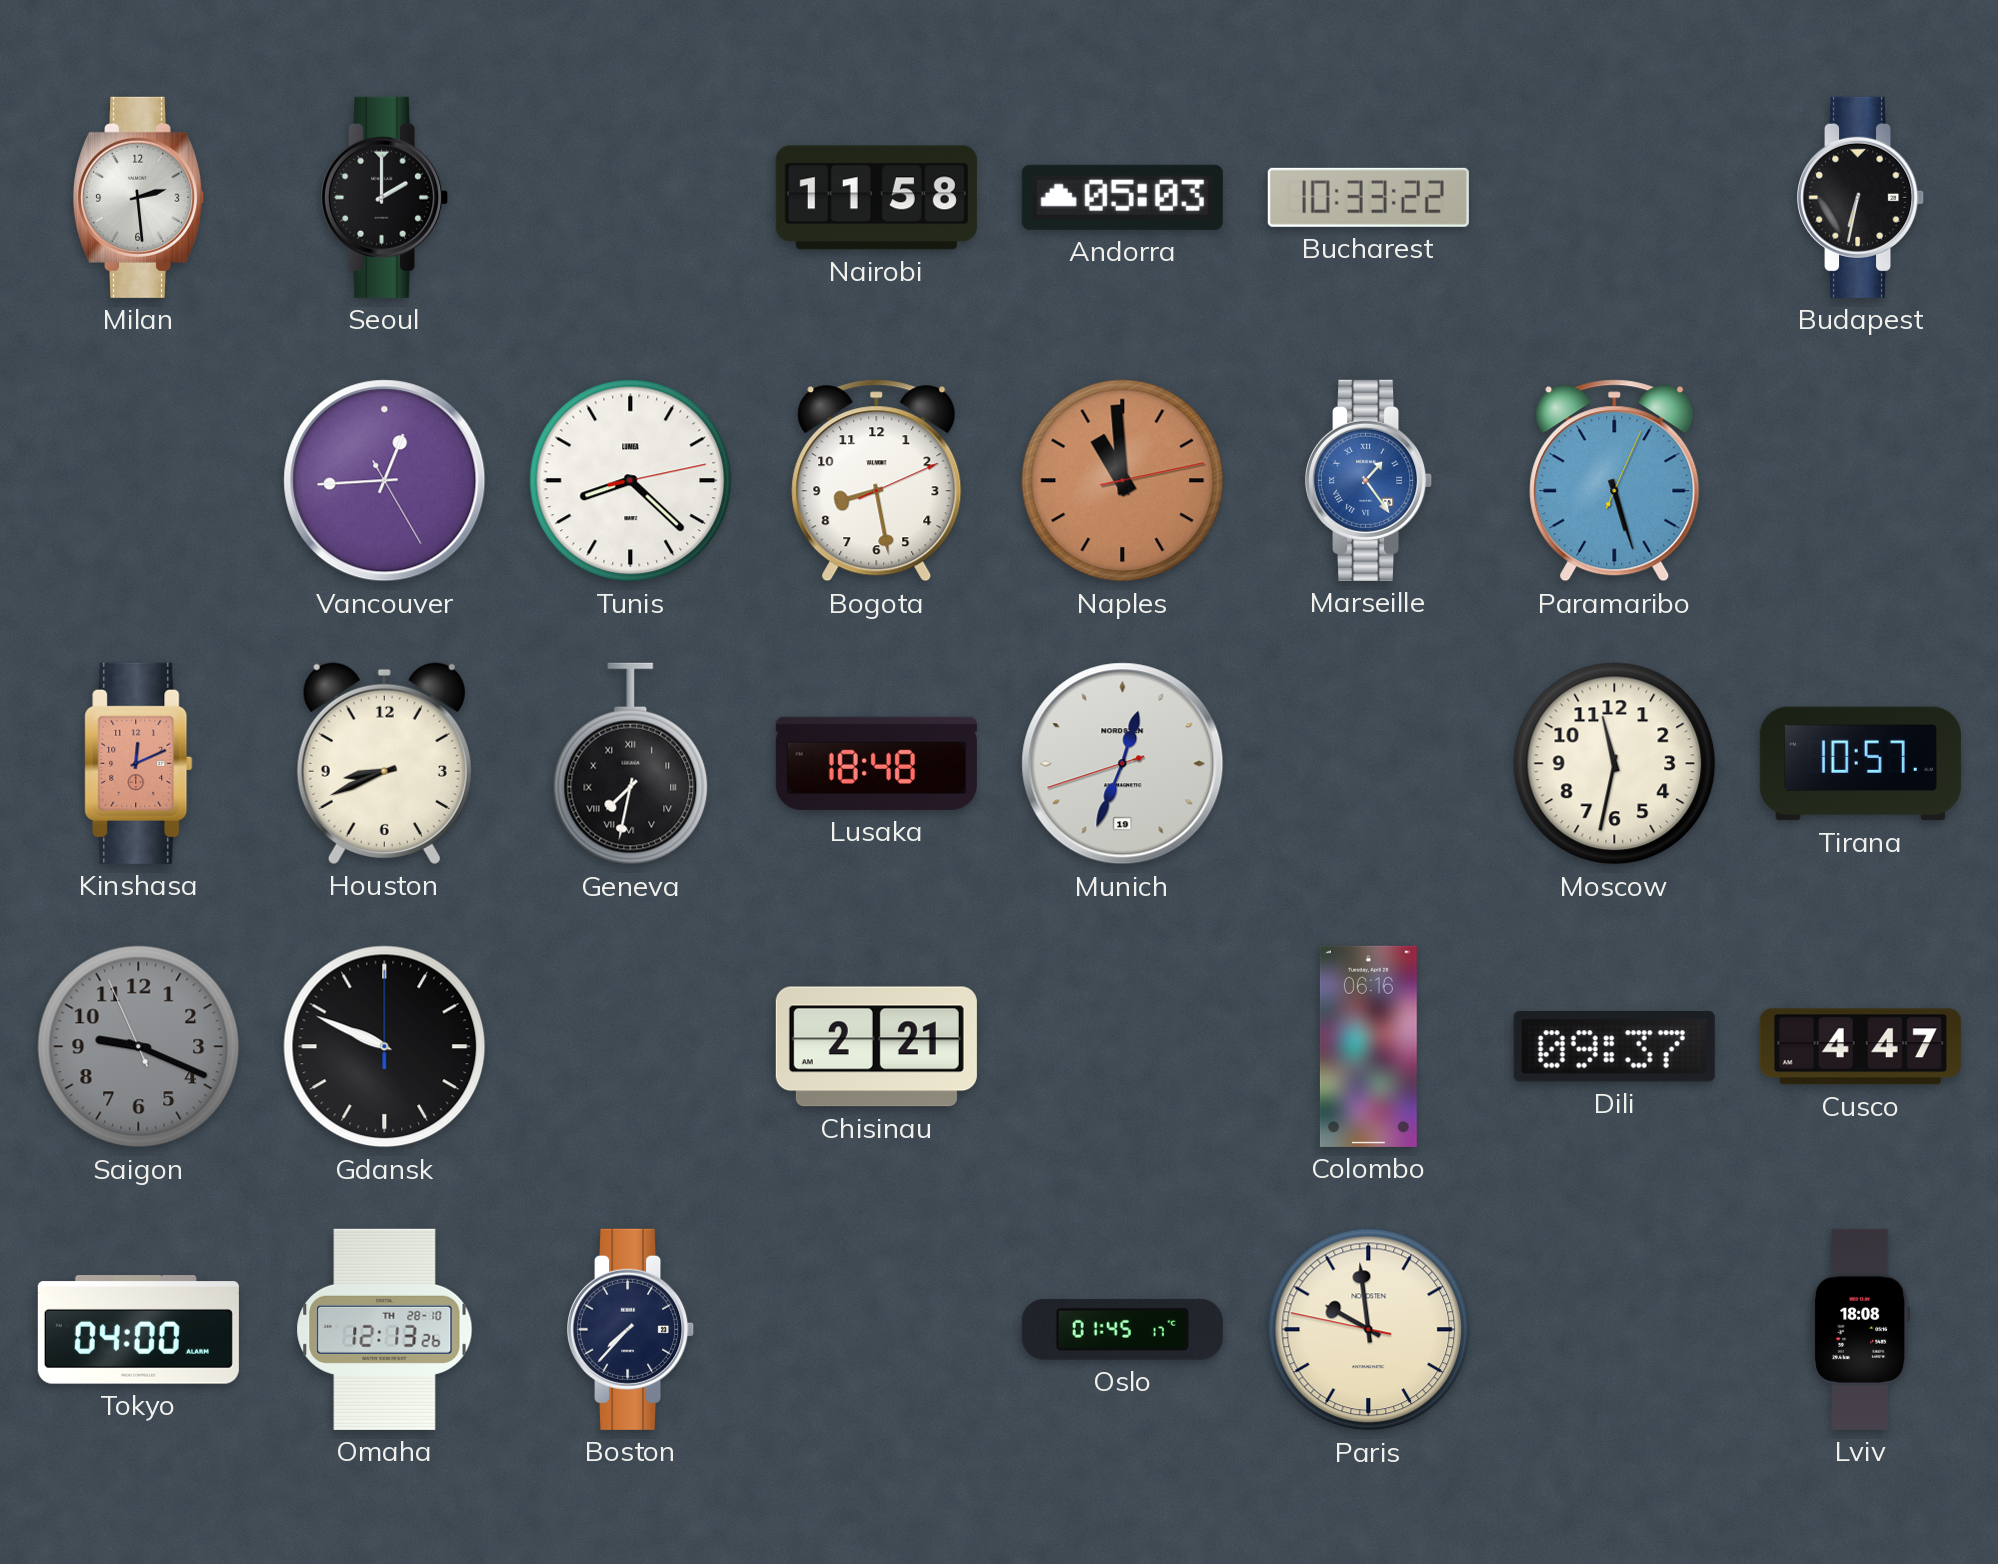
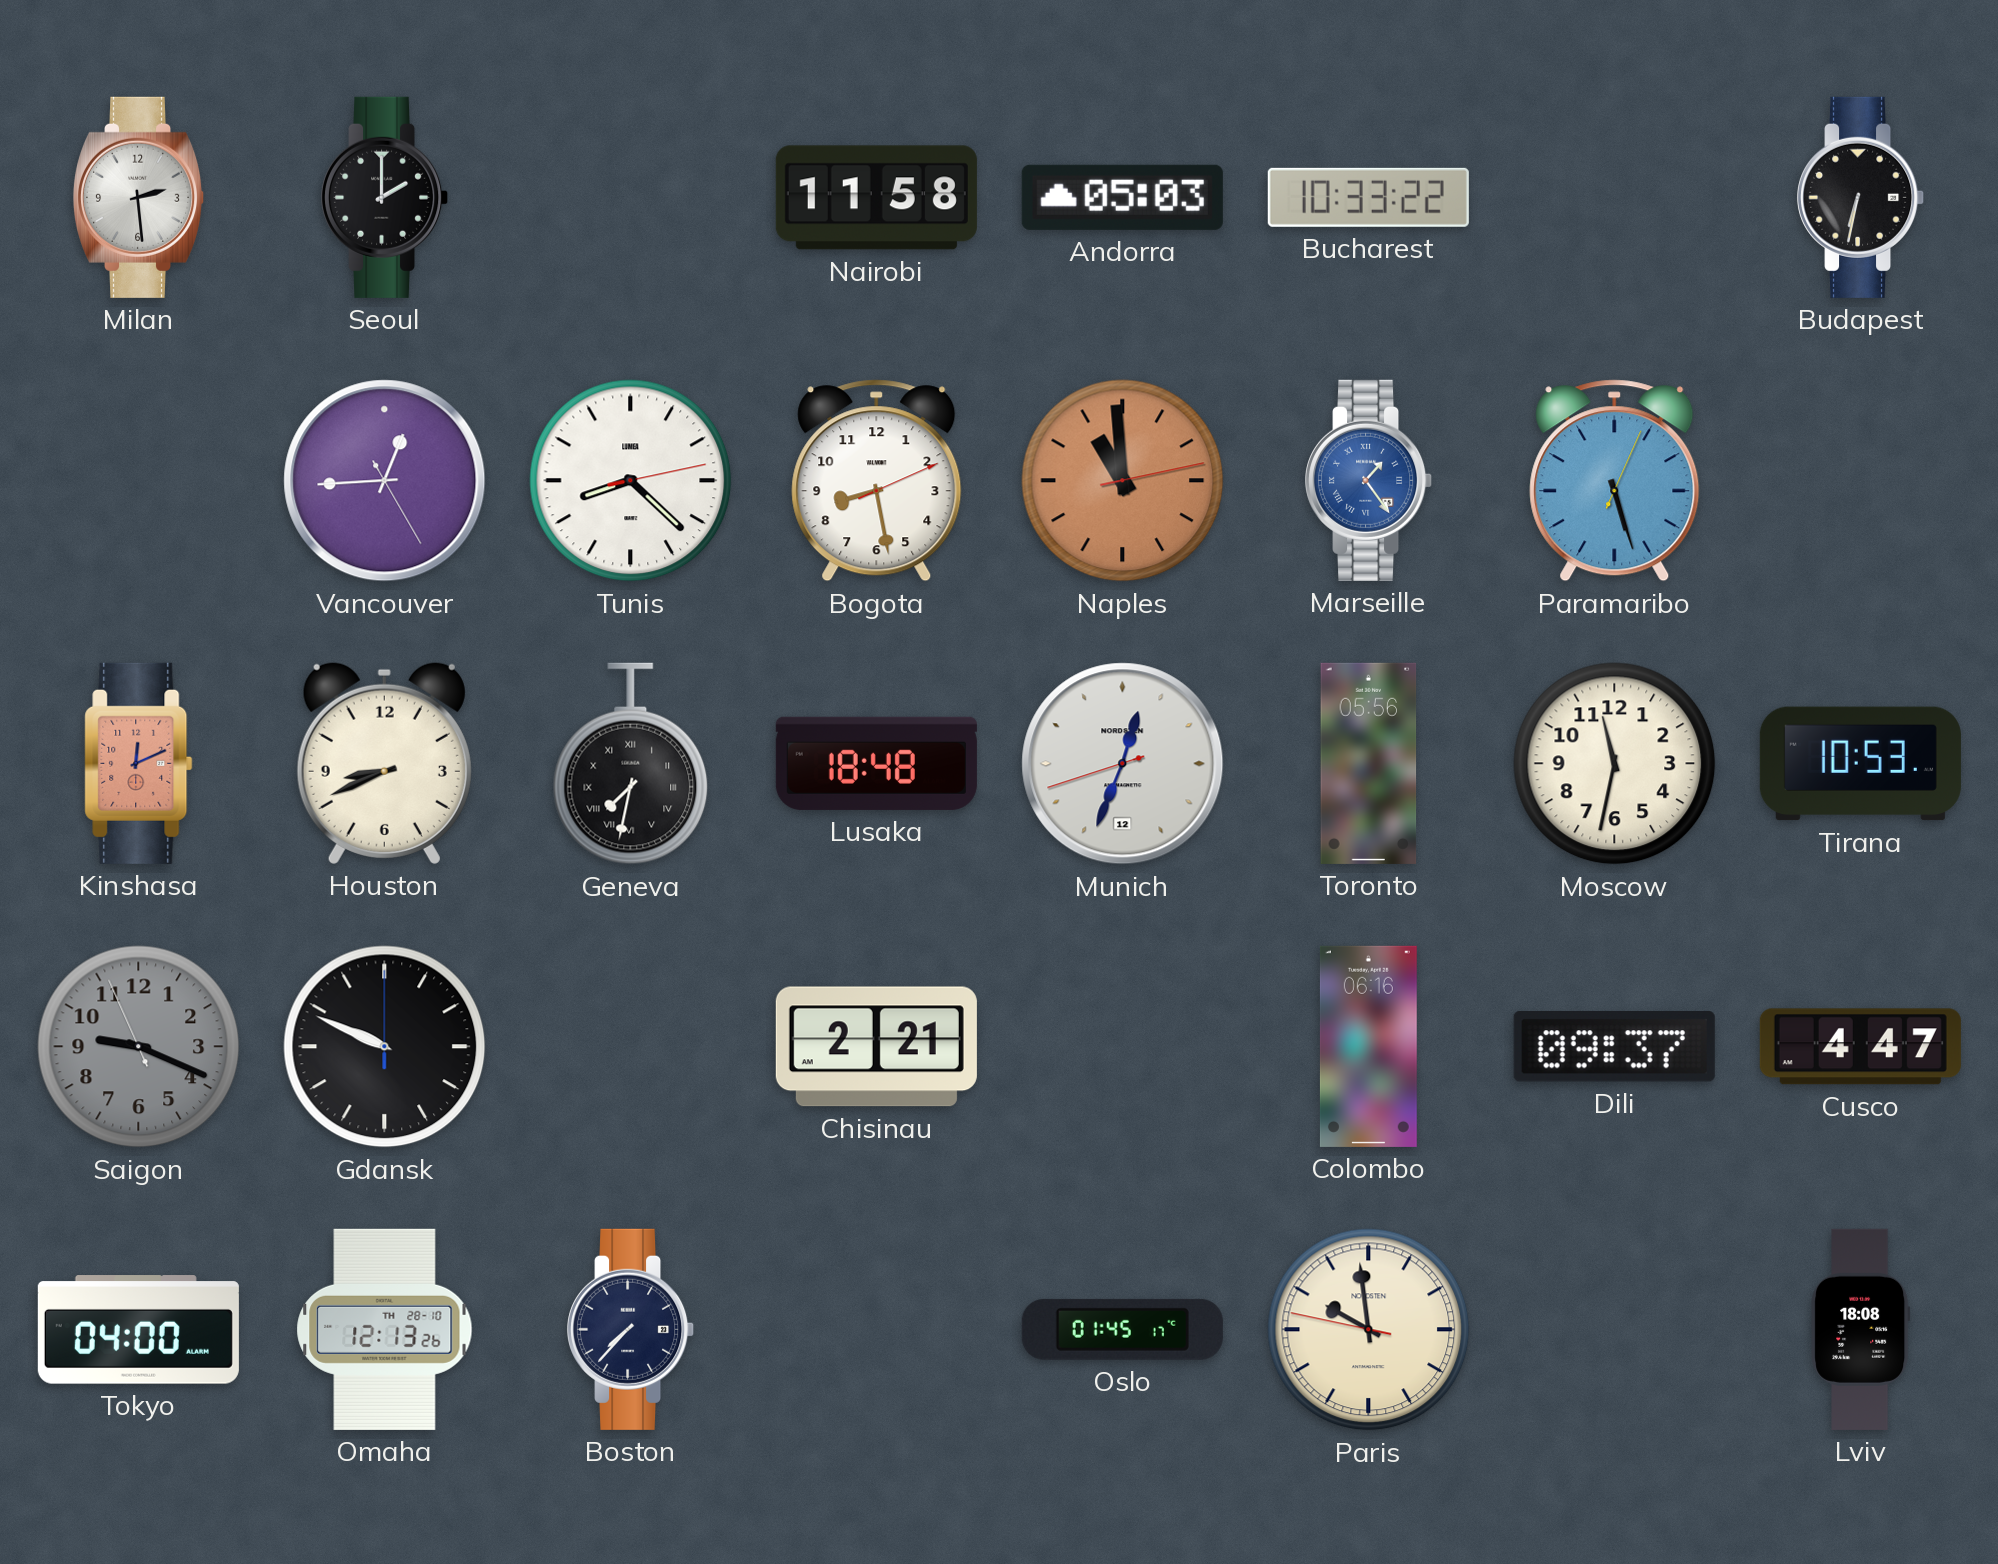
Munich date: 19 -> 12
Toronto: none -> 05:56
Tirana: 10:57 -> 10:53
